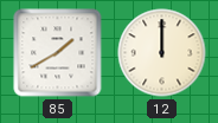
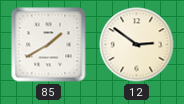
12: 12:00 -> 2:51
